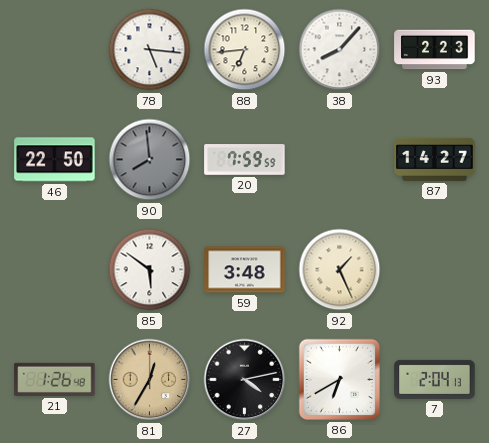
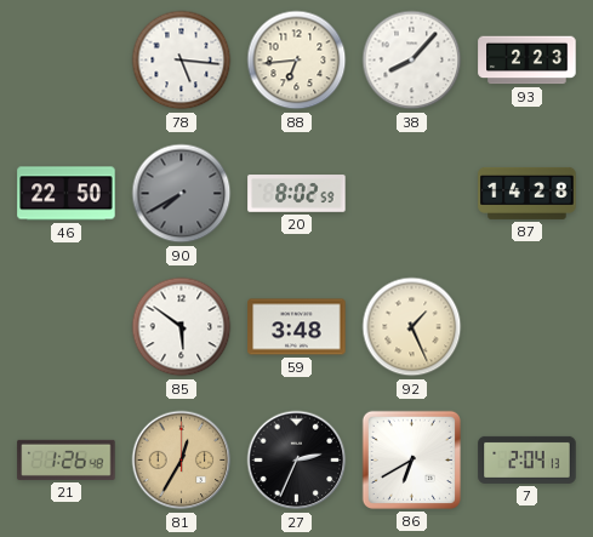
90: 7:59 -> 7:40
20: 7:59 -> 8:02
87: 14:27 -> 14:28
27: 4:13 -> 2:34
